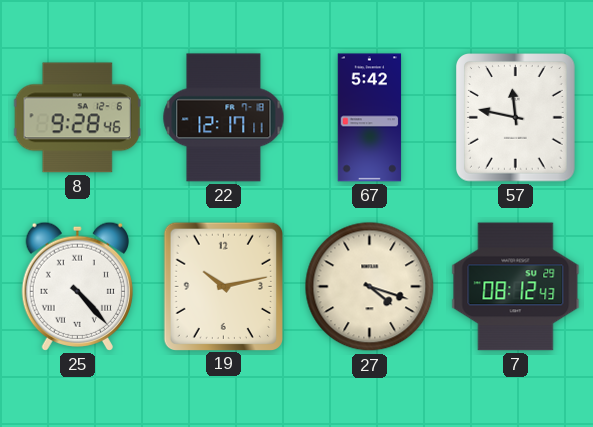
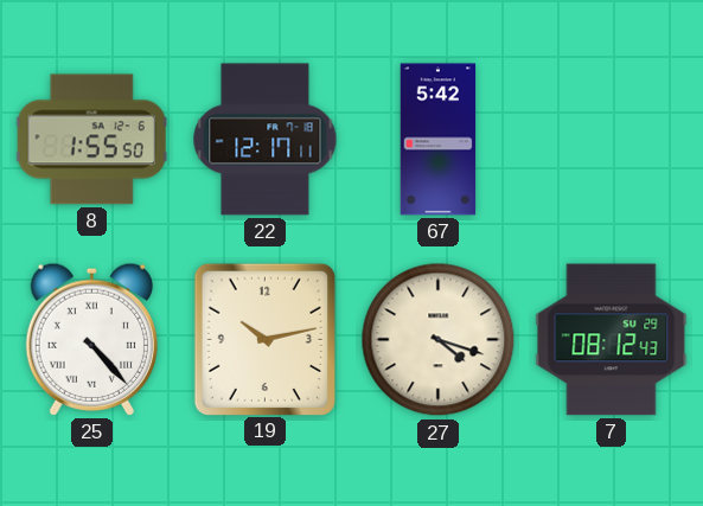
8: 9:28 -> 1:55
57: 11:47 -> none
